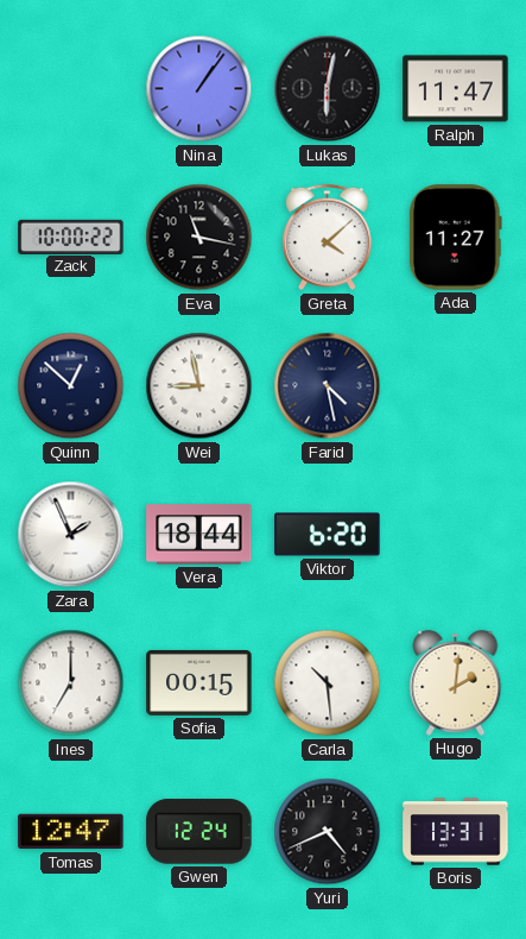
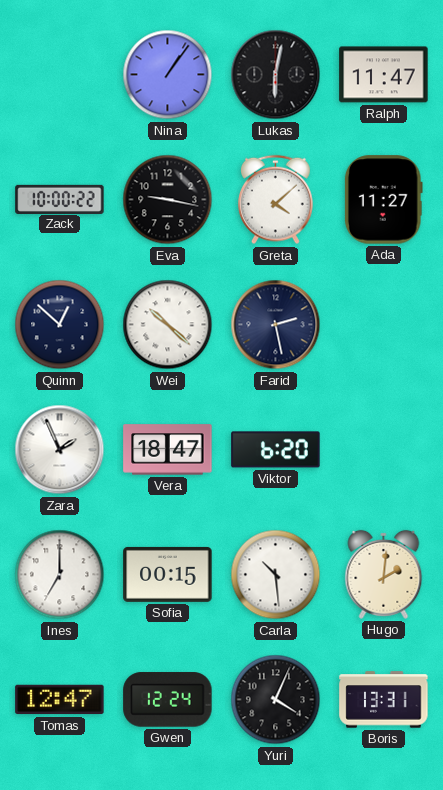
Eva: 11:17 -> 9:17
Wei: 8:58 -> 10:22
Farid: 4:28 -> 2:28
Vera: 18:44 -> 18:47
Yuri: 4:41 -> 4:04
